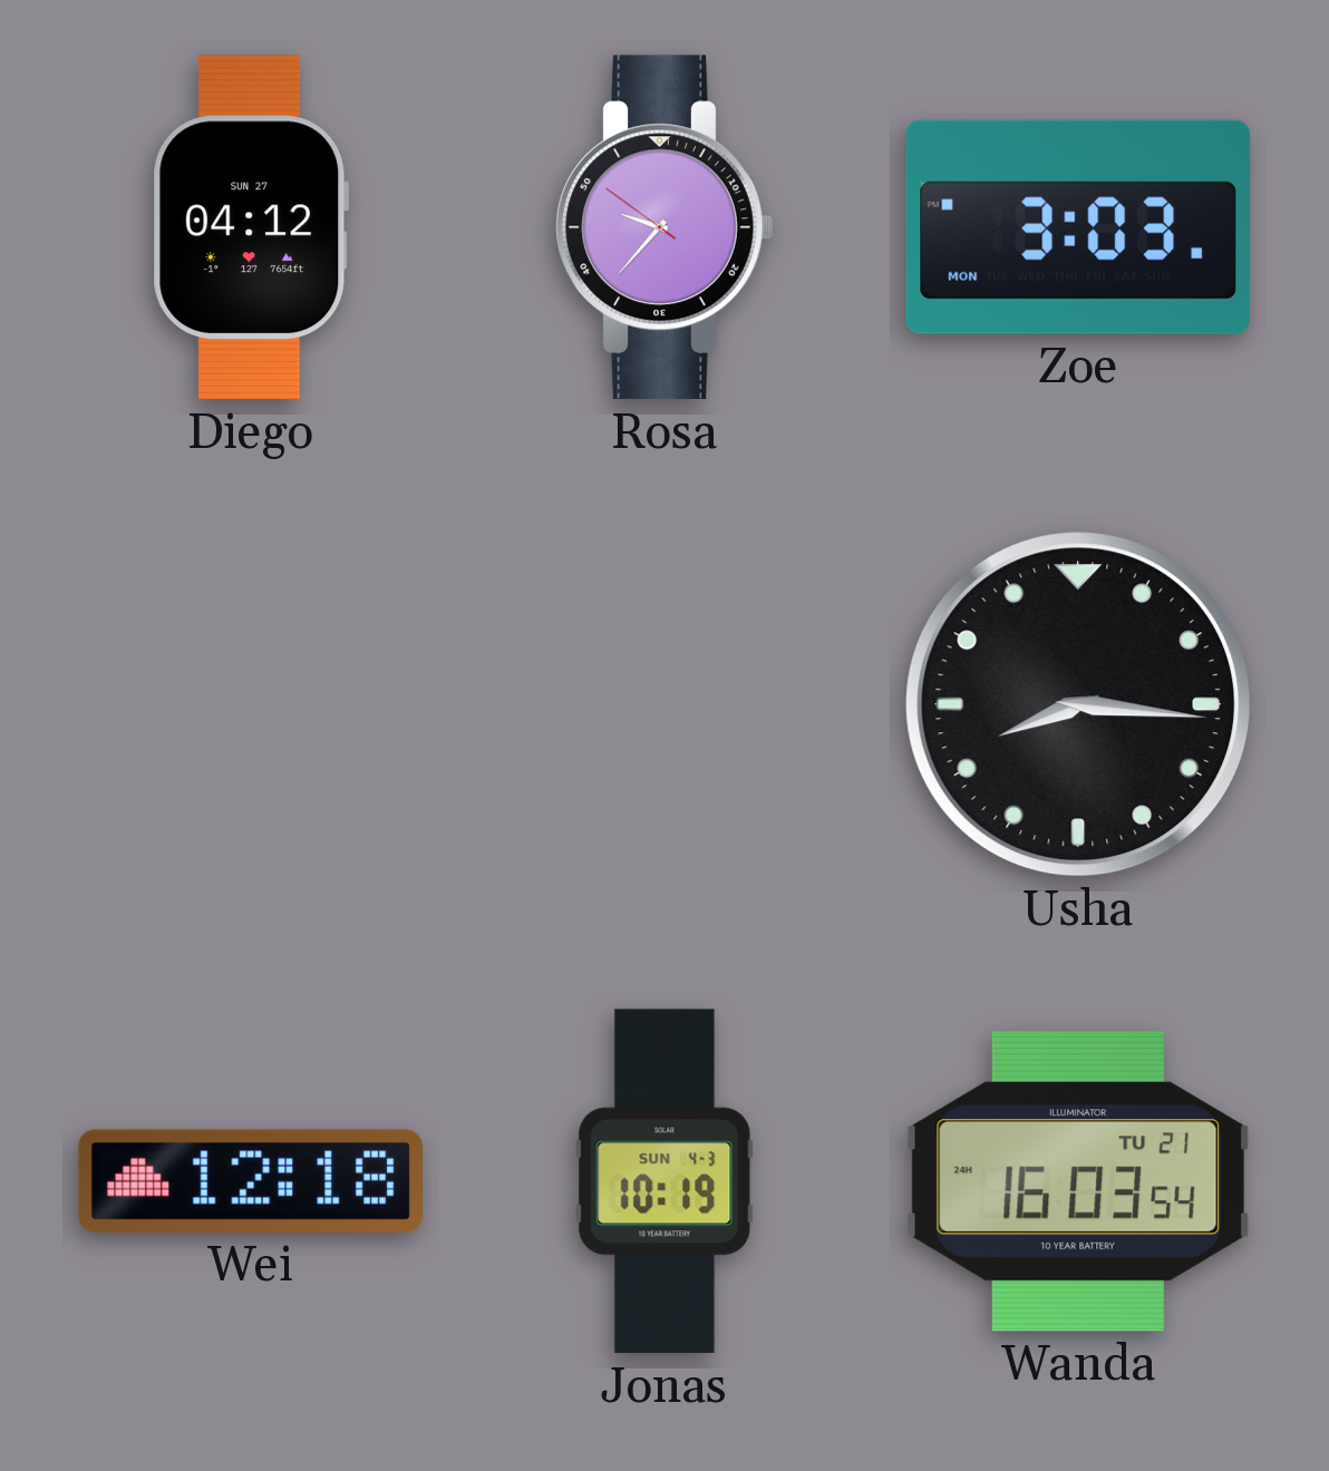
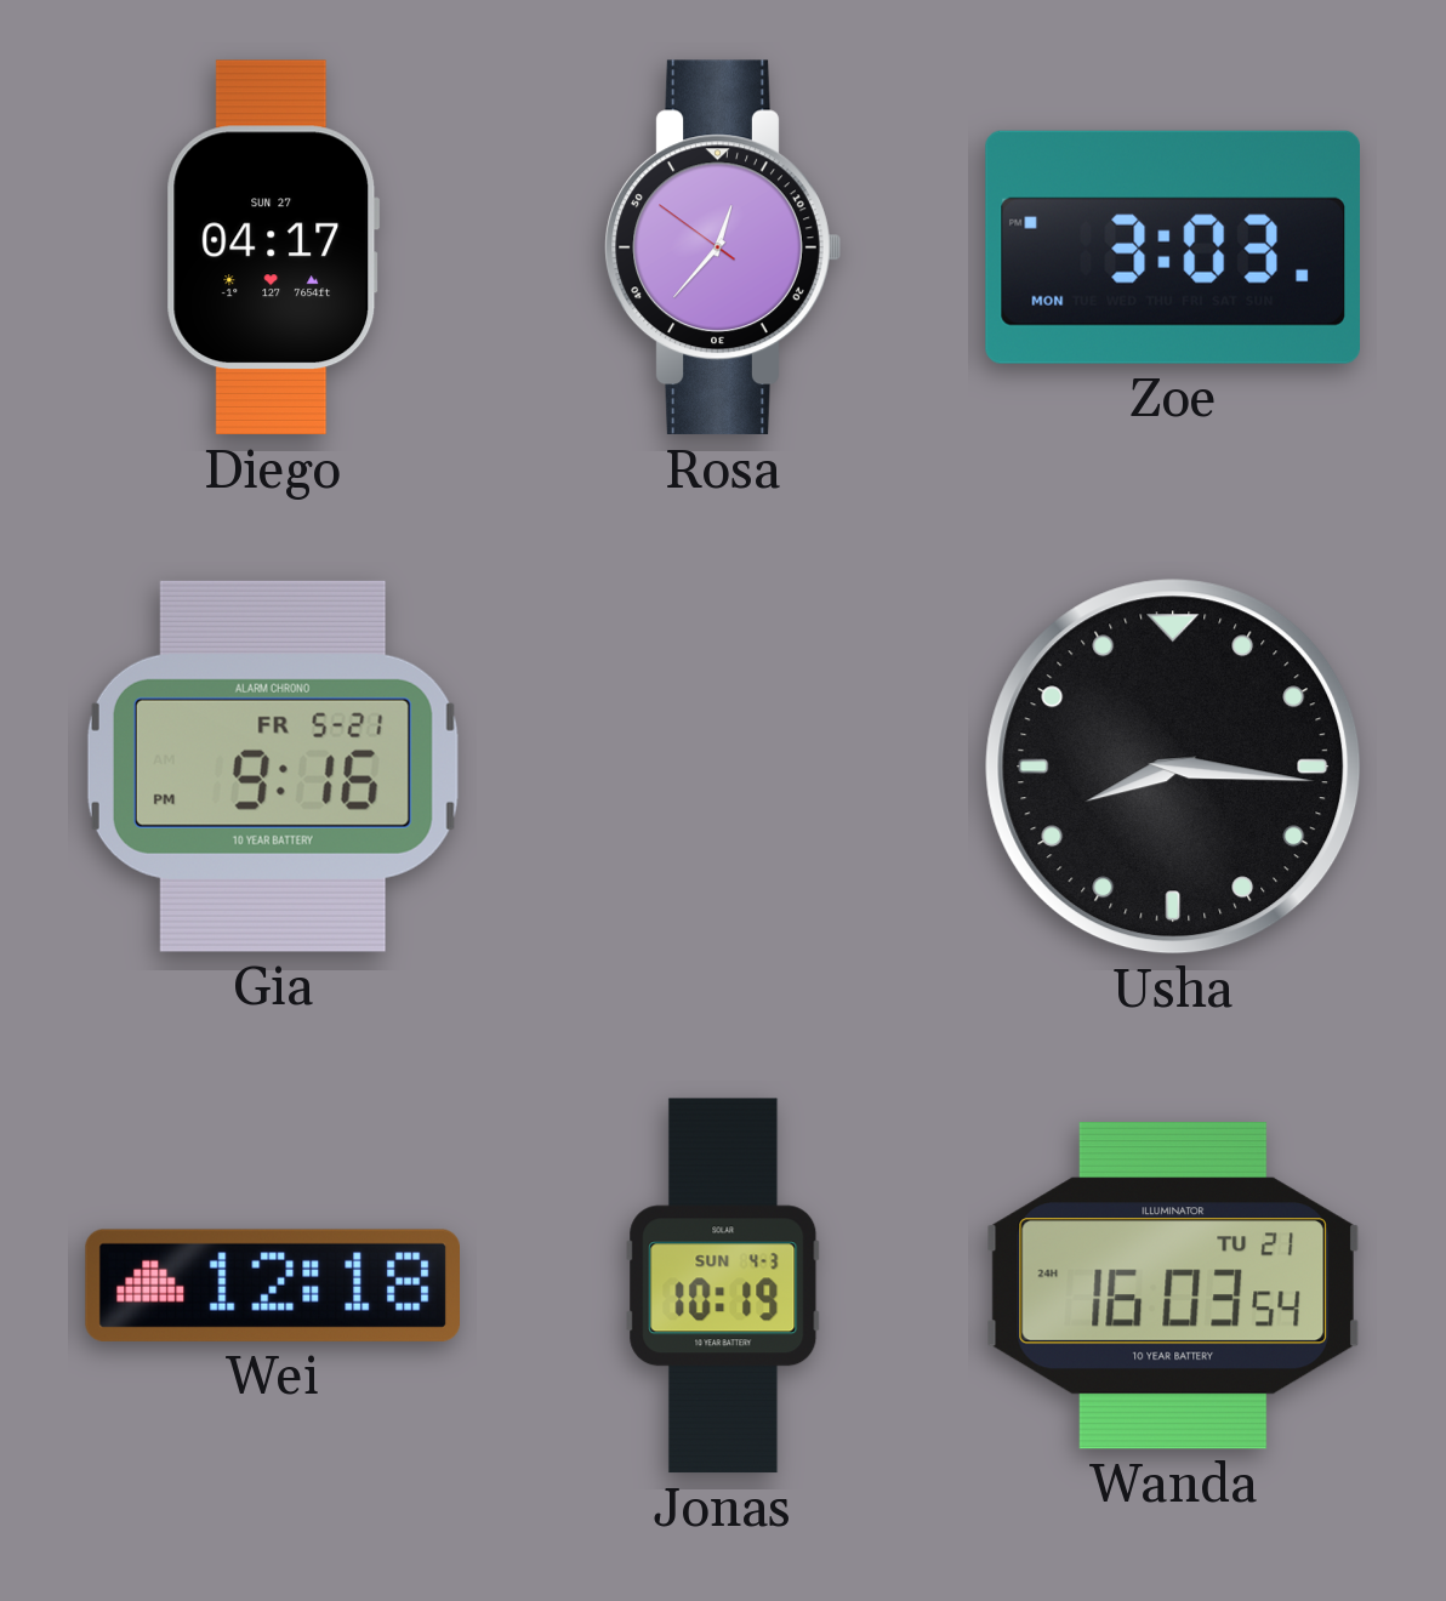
Diego: 04:12 -> 04:17
Rosa: 9:36 -> 12:36
Gia: none -> 9:16
